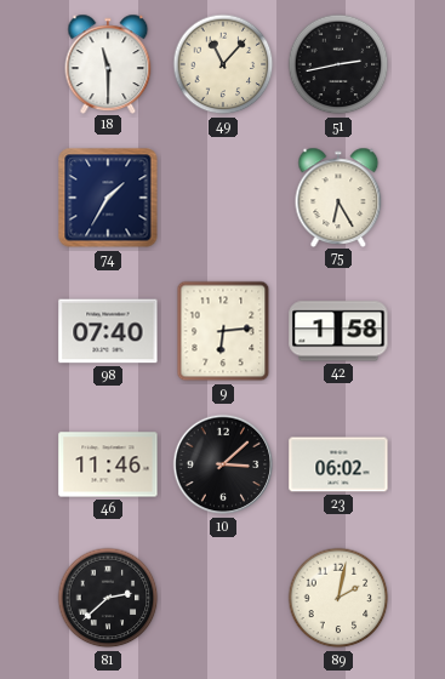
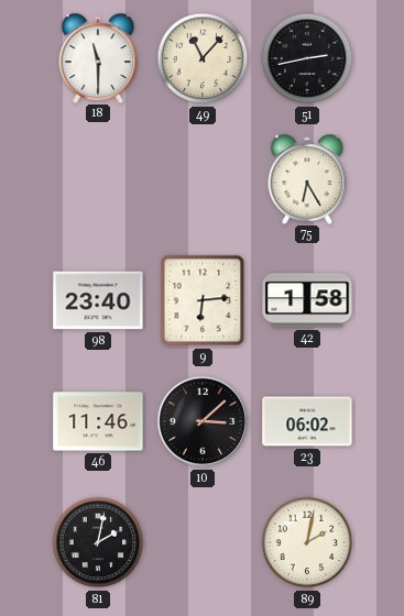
74: 1:35 -> none
98: 07:40 -> 23:40
81: 2:38 -> 2:02
